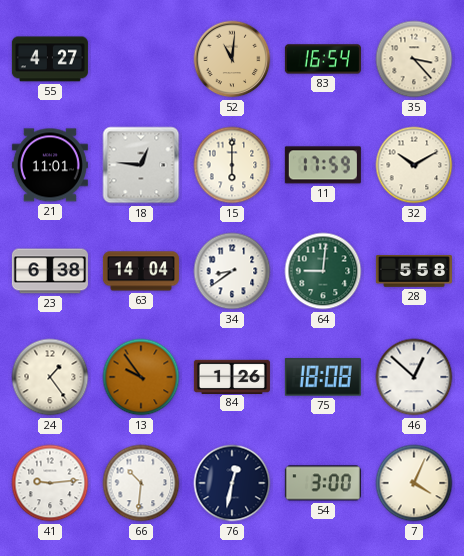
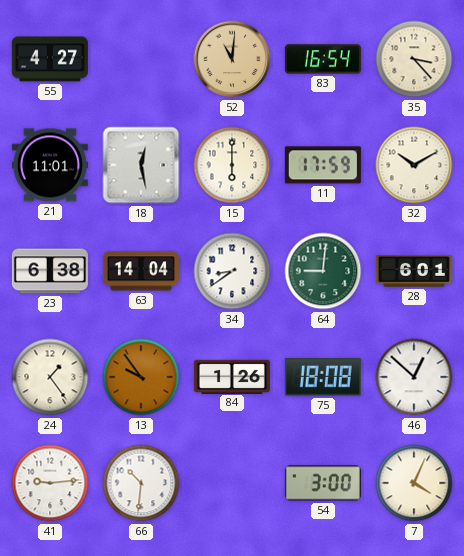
18: 12:46 -> 12:28
28: 5:58 -> 6:01
76: 12:32 -> none
